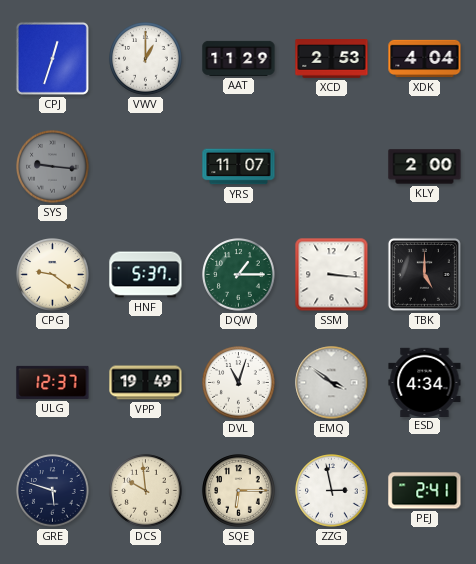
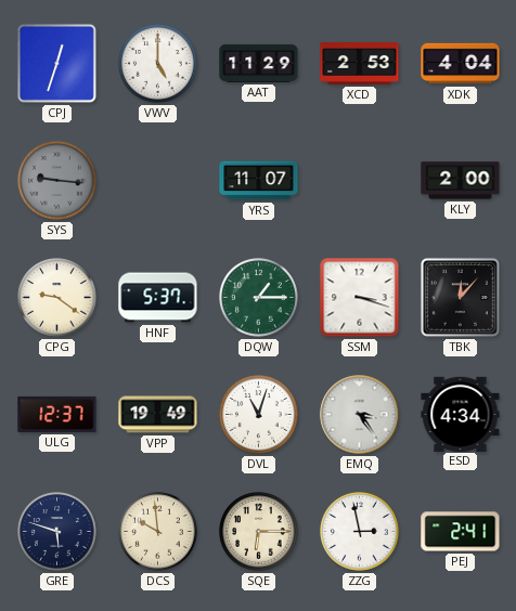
VWV: 1:00 -> 5:00
SSM: 3:16 -> 3:18
TBK: 5:00 -> 12:07
EMQ: 3:51 -> 3:24
